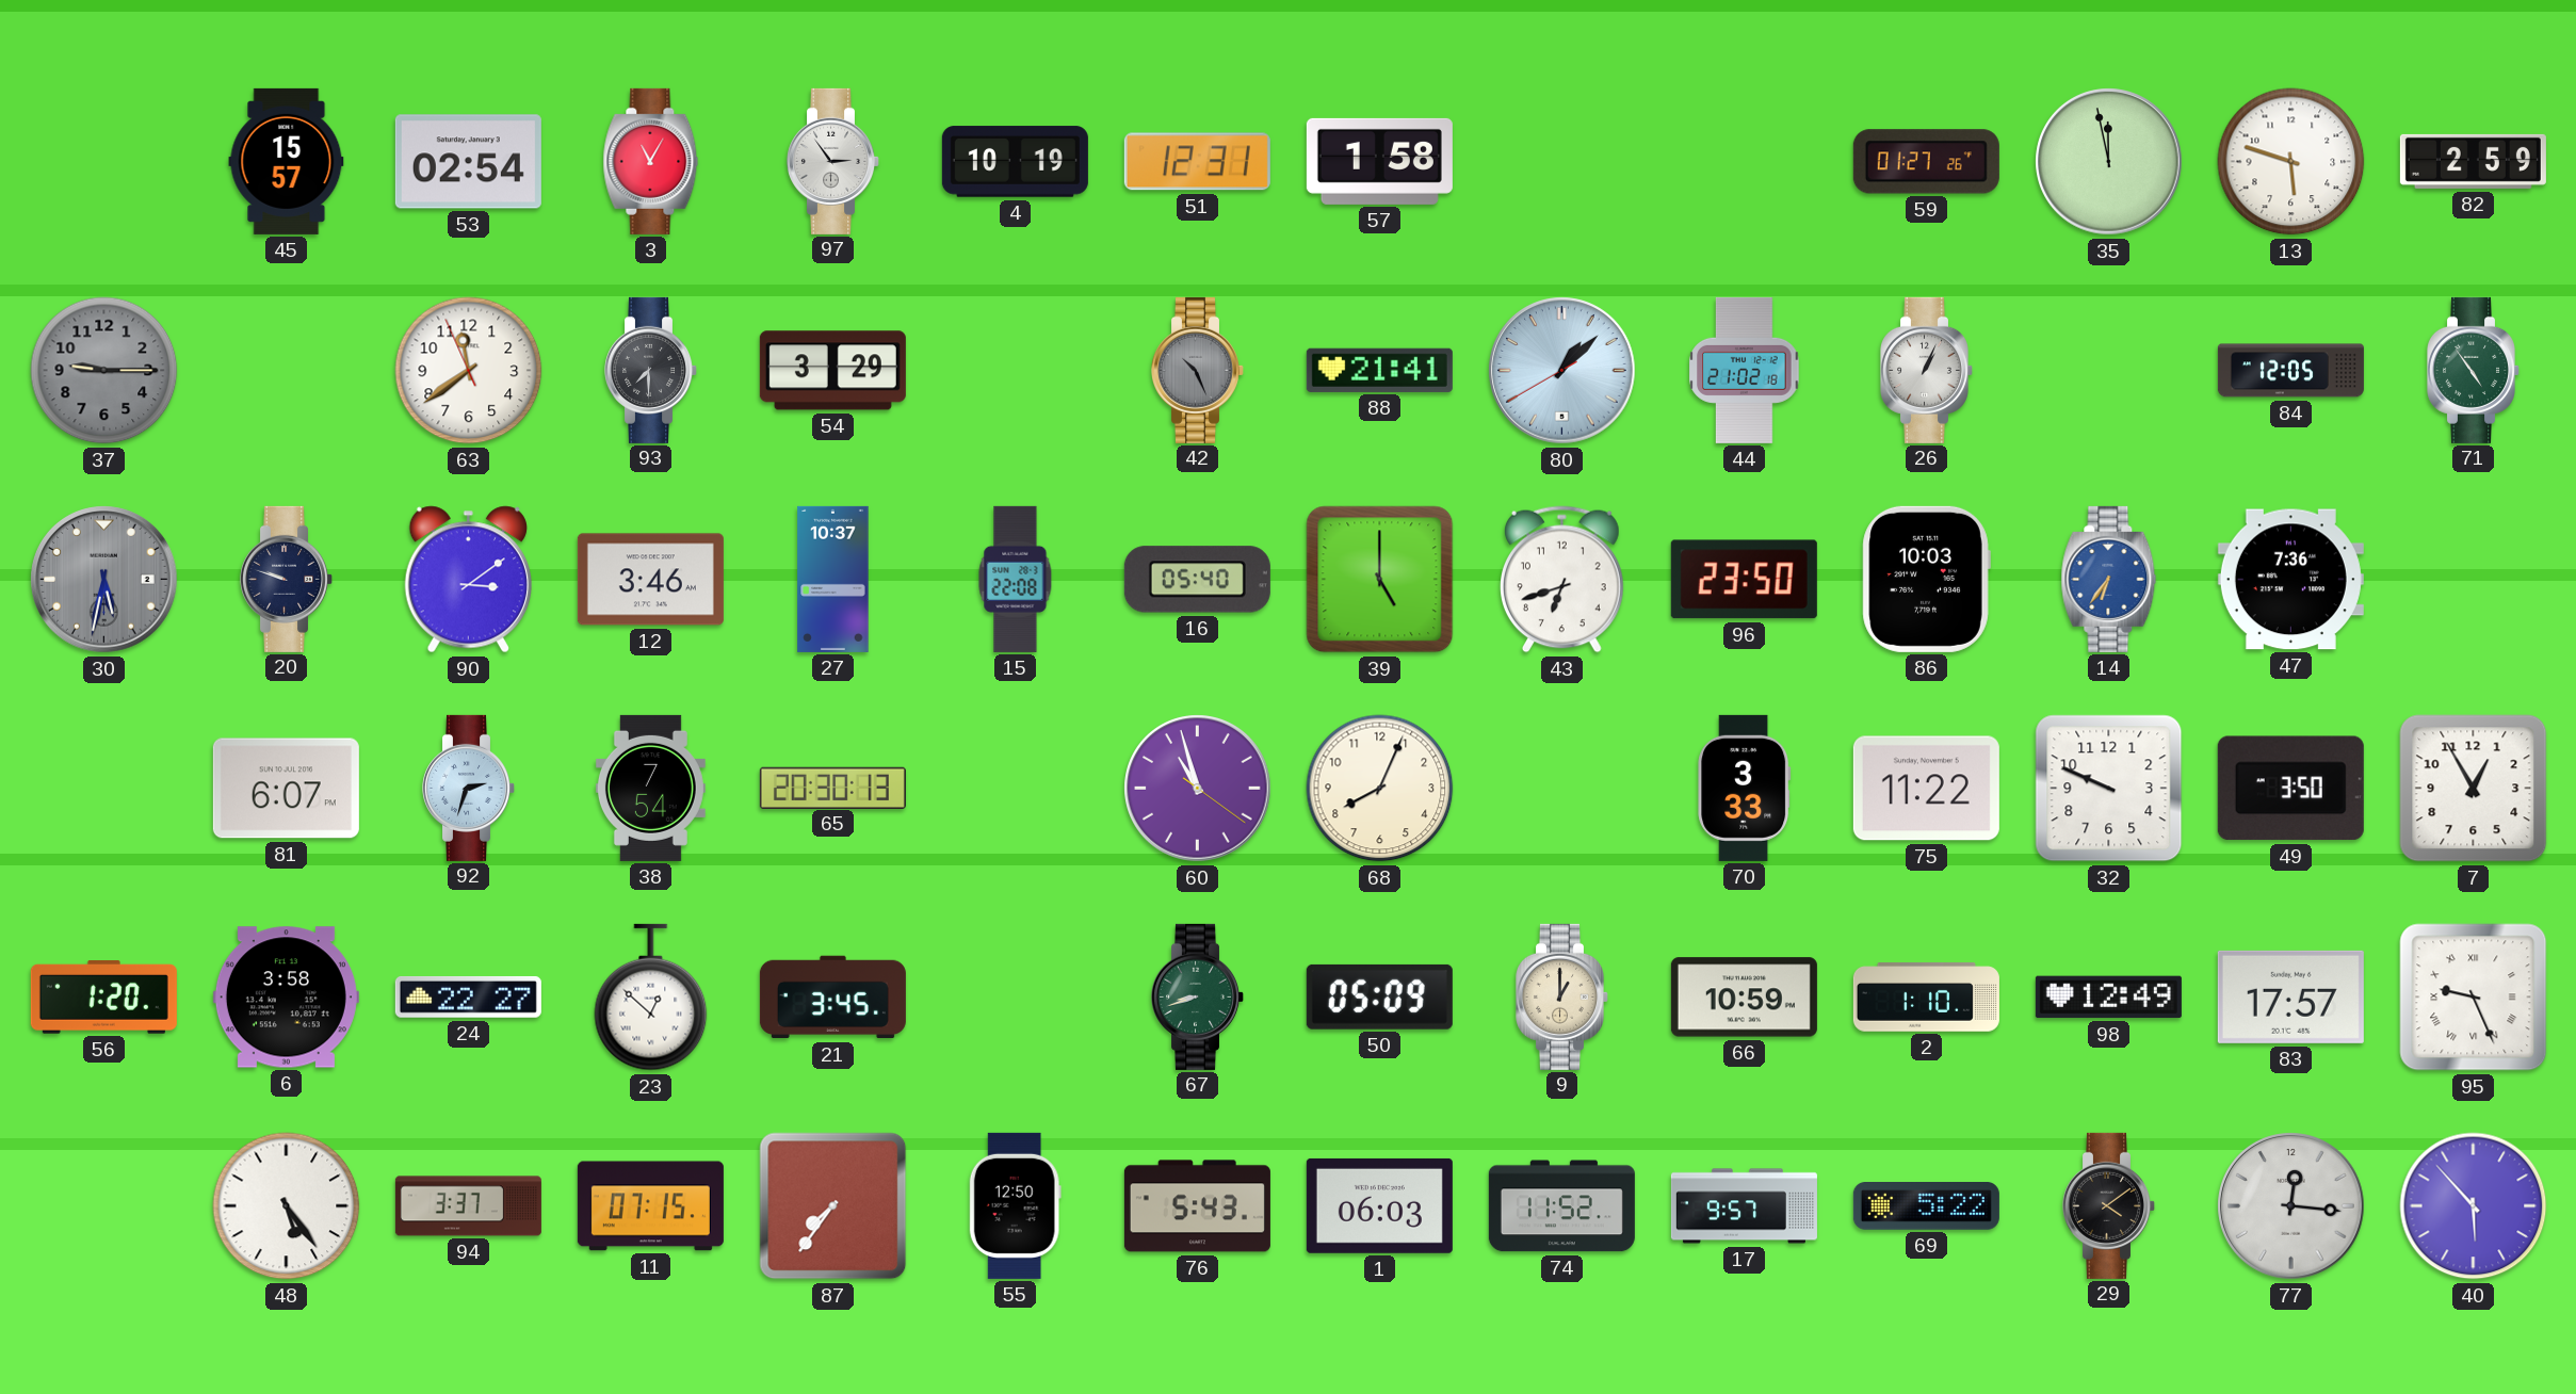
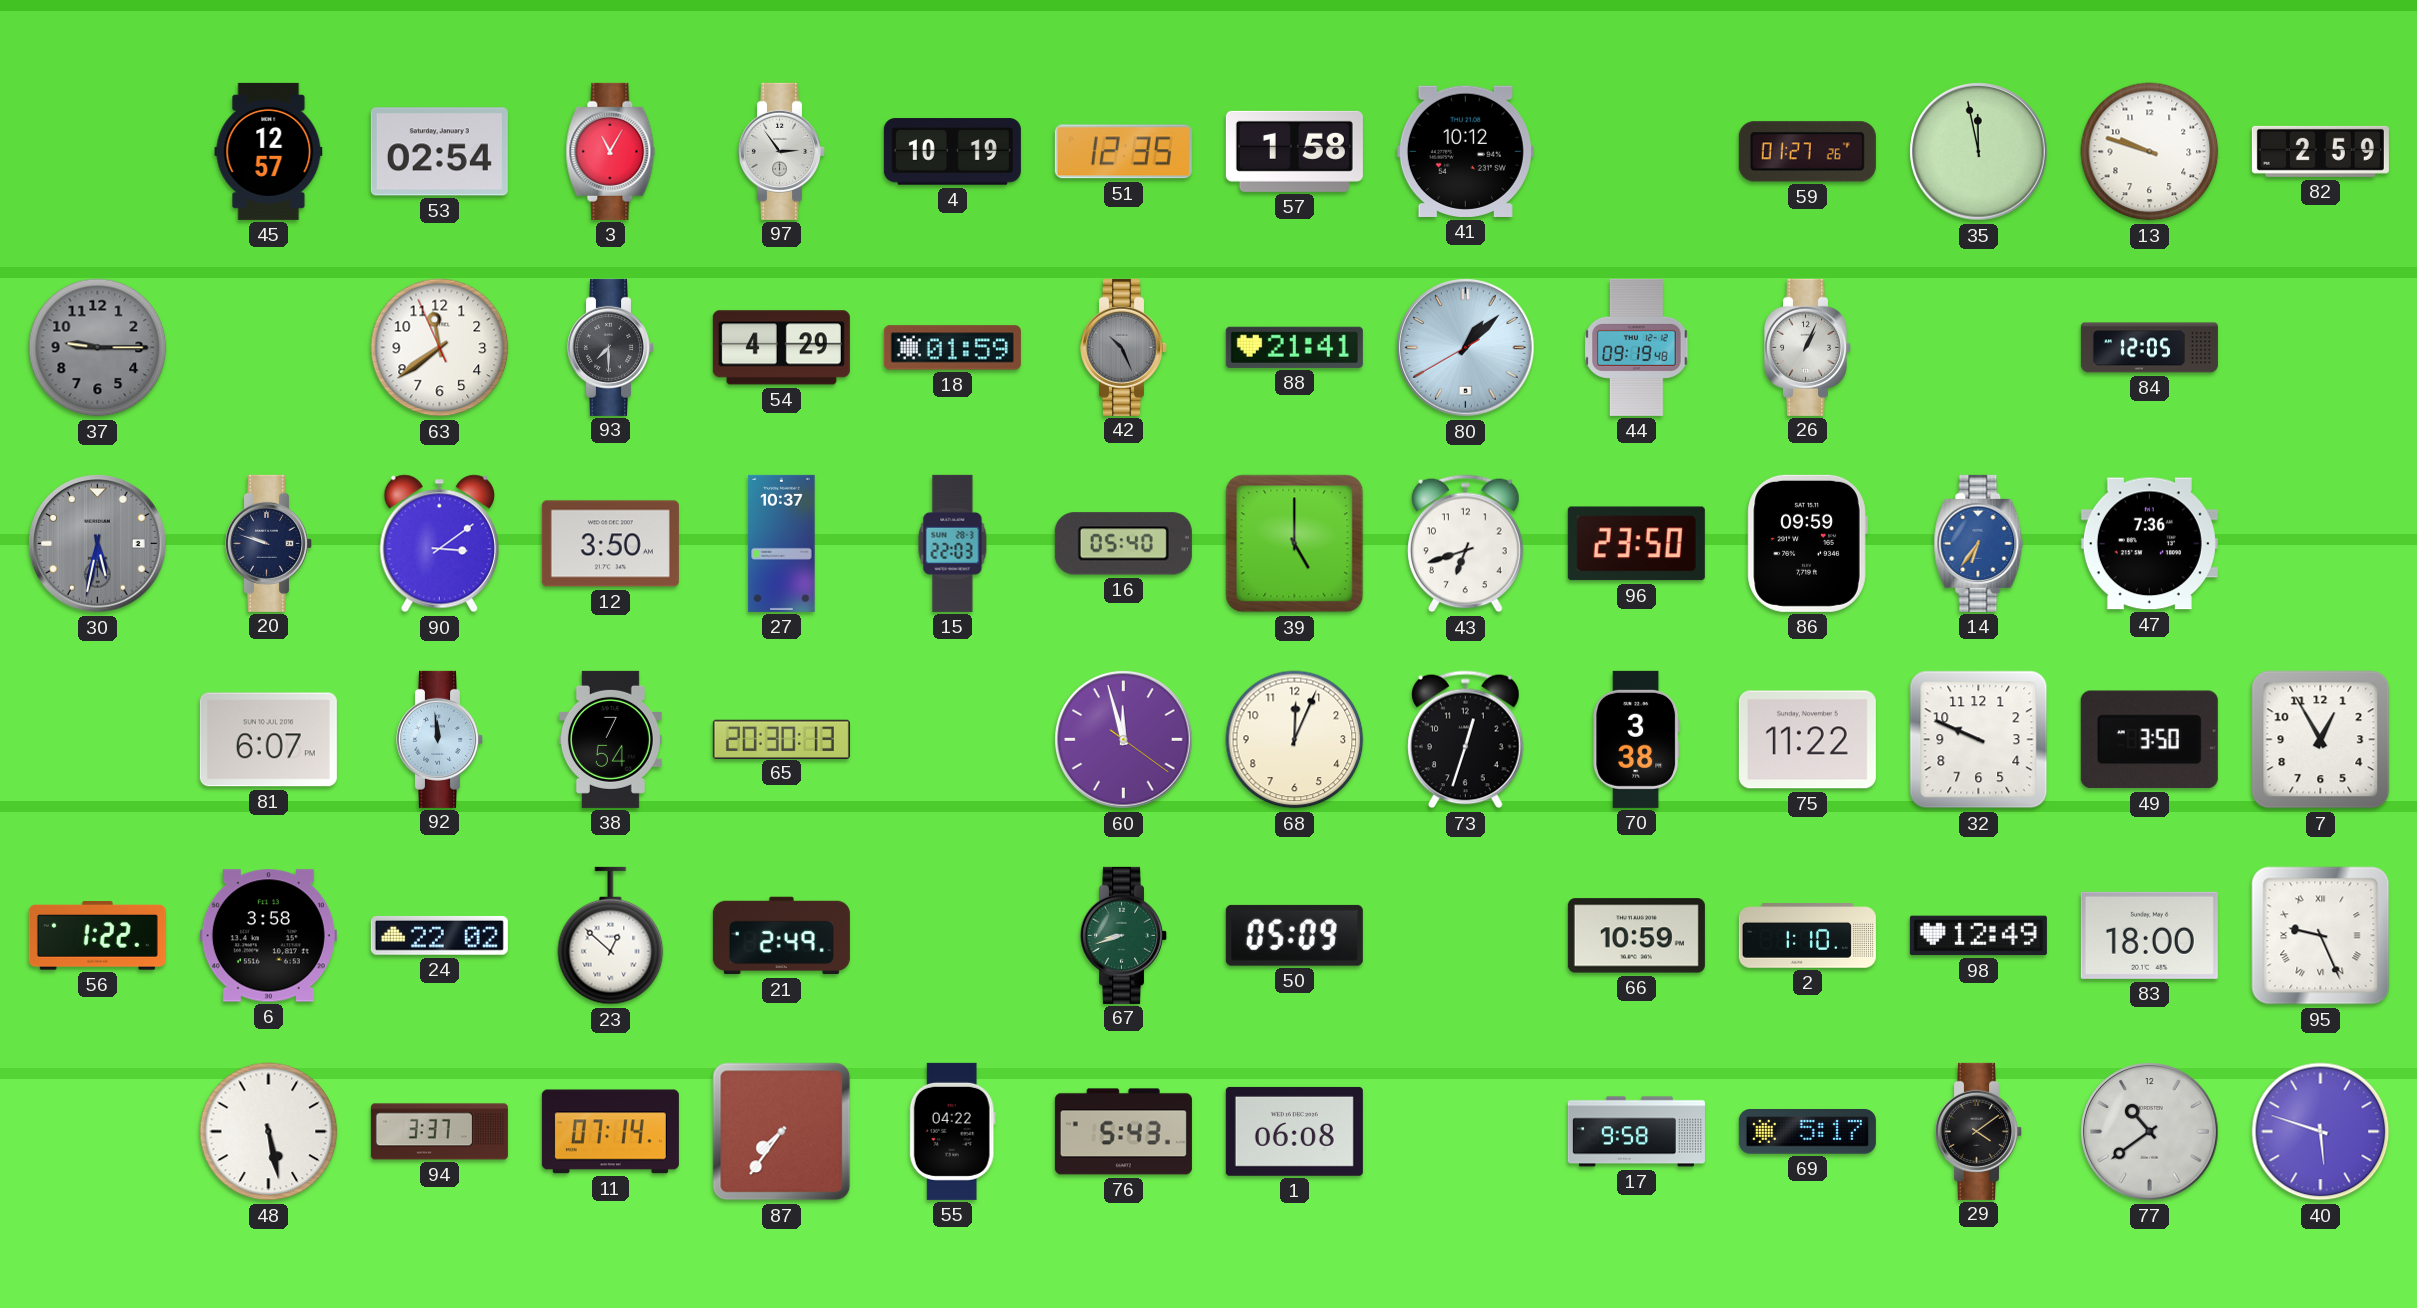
45: 15:57 -> 12:57
51: 12:31 -> 12:35
41: none -> 10:12
13: 5:48 -> 9:48
54: 3:29 -> 4:29
18: none -> 01:59
44: 21:02 -> 09:19
71: 4:54 -> none
12: 3:46 -> 3:50
15: 22:08 -> 22:03
86: 10:03 -> 09:59
92: 2:33 -> 11:59
60: 10:57 -> 11:57
68: 8:04 -> 12:04
73: none -> 12:33
70: 3:33 -> 3:38
56: 1:20 -> 1:22
24: 22:27 -> 22:02
21: 3:45 -> 2:49
9: 1:00 -> none
83: 17:57 -> 18:00
48: 5:24 -> 5:28
11: 07:15 -> 07:14
55: 12:50 -> 04:22
1: 06:03 -> 06:08
74: 11:52 -> none
17: 9:57 -> 9:58
69: 5:22 -> 5:17
77: 12:16 -> 10:39
40: 5:53 -> 5:48
